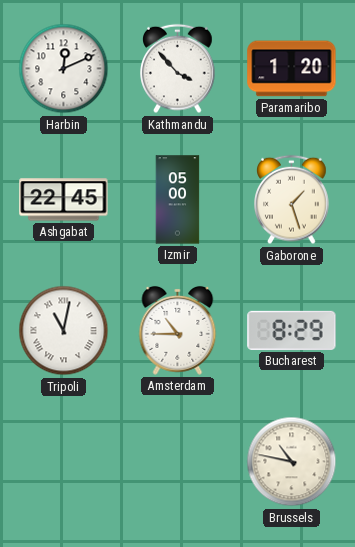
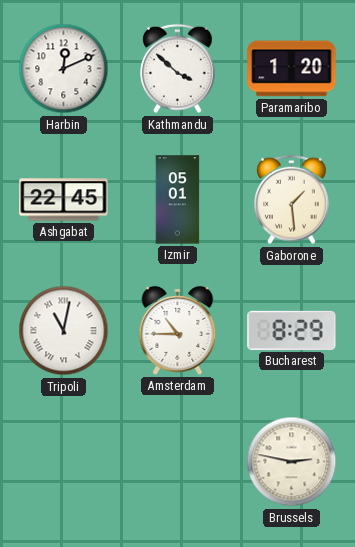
Kathmandu: 3:53 -> 3:52
Izmir: 05:00 -> 05:01
Gaborone: 1:27 -> 1:29
Brussels: 10:47 -> 2:47
